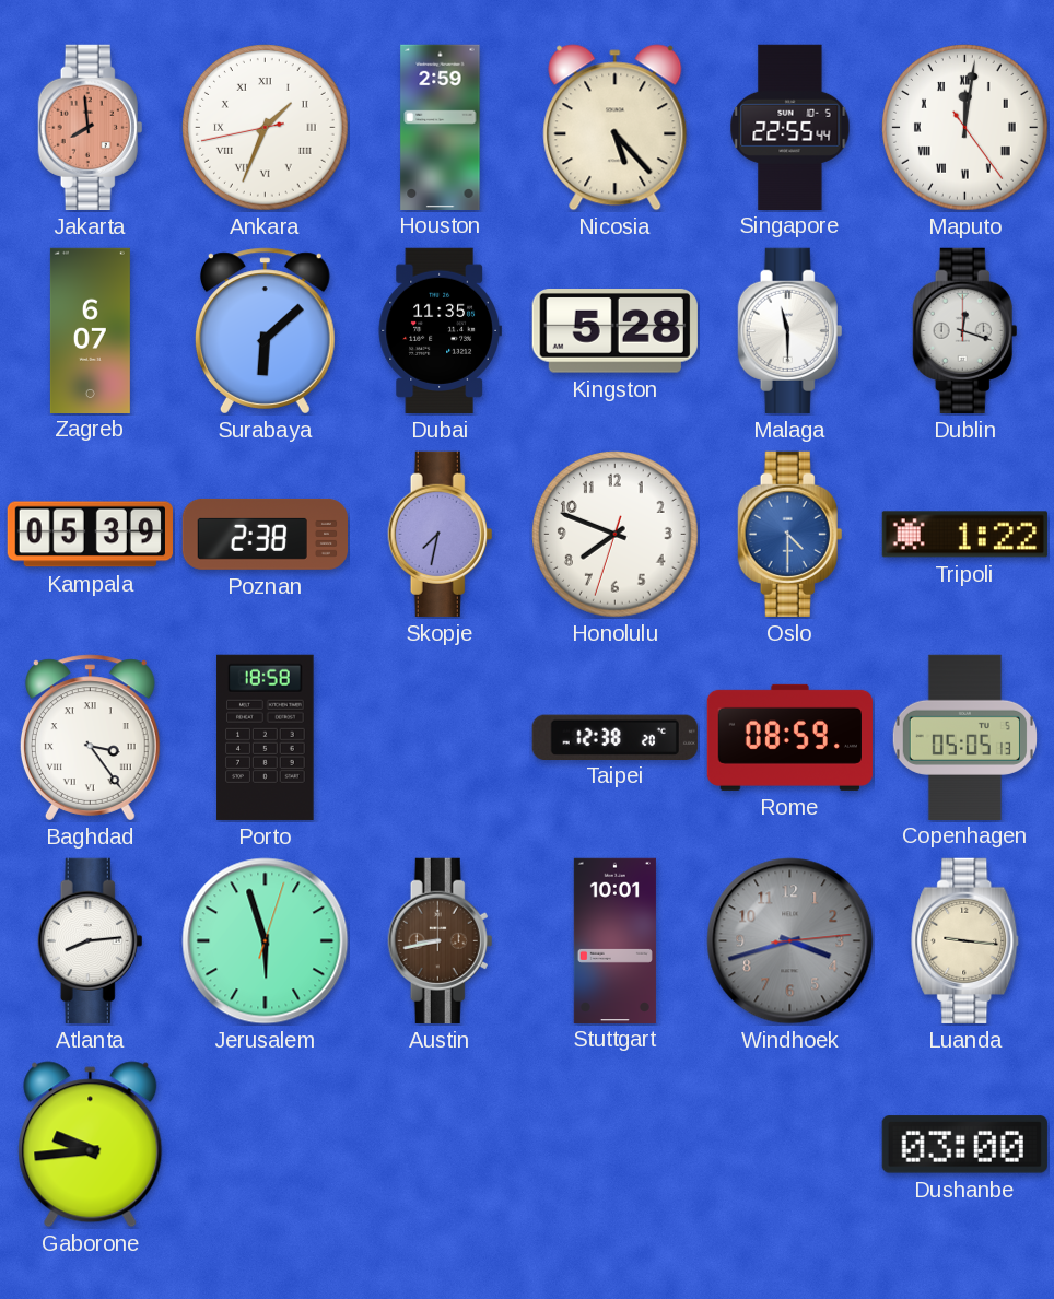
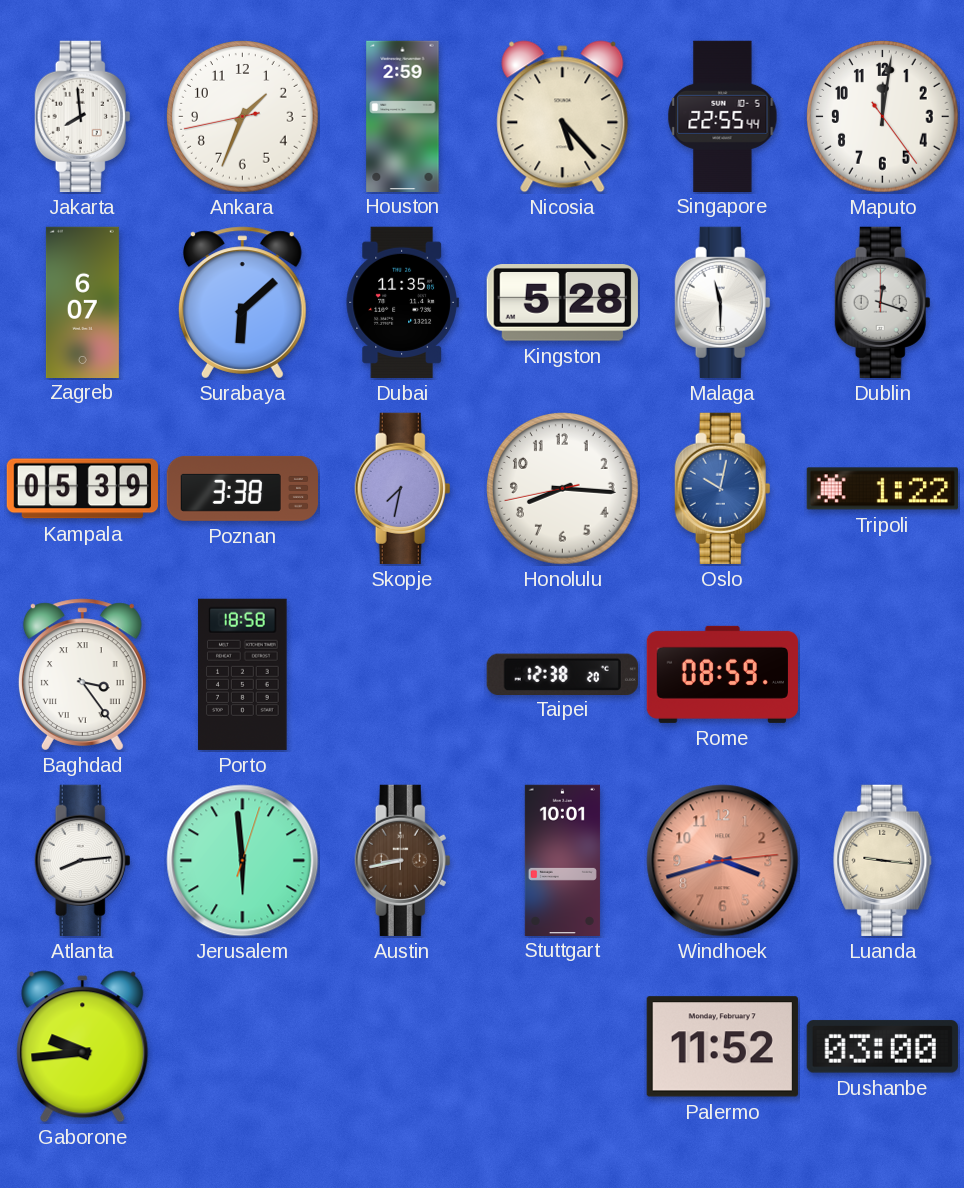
Jakarta dial: salmon -> white
Ankara numerals: Roman -> Arabic
Maputo numerals: Roman -> Arabic
Poznan: 2:38 -> 3:38
Honolulu: 7:48 -> 8:15
Oslo: 4:30 -> 10:02
Copenhagen: 05:05 -> none
Jerusalem: 5:57 -> 5:59
Windhoek dial: grey -> salmon
Palermo: none -> 11:52
